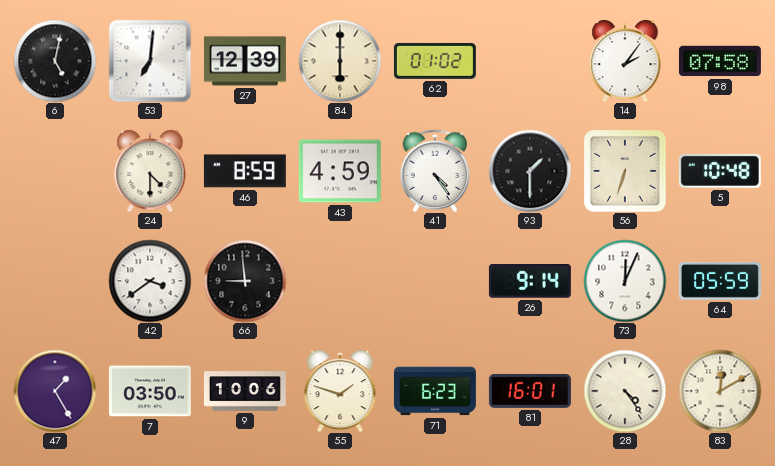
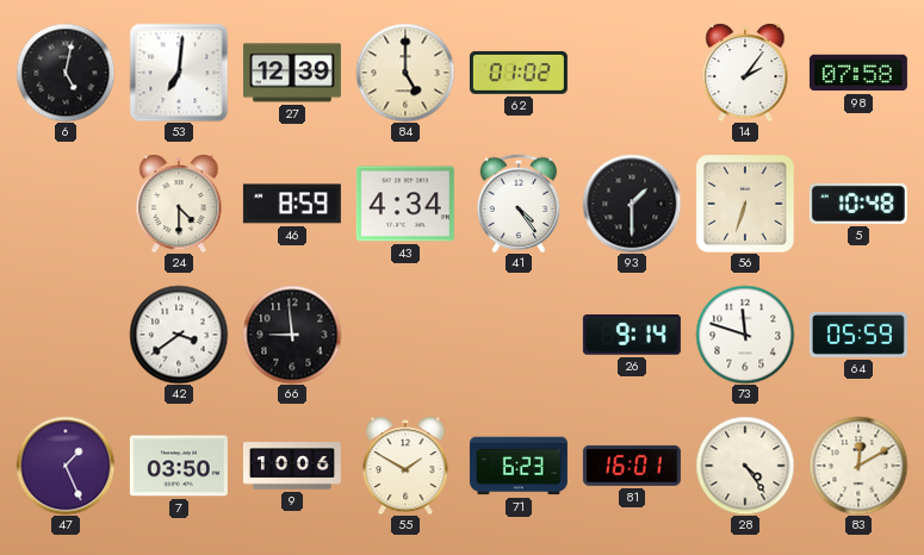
84: 6:00 -> 5:00
43: 4:59 -> 4:34
73: 12:04 -> 11:48
47: 1:25 -> 1:26
55: 1:48 -> 1:50
